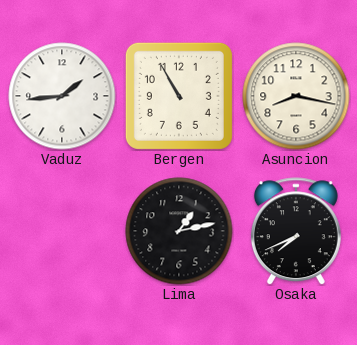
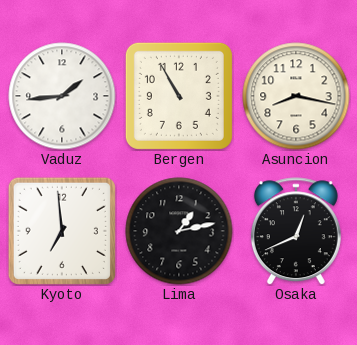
Kyoto: none -> 6:59
Osaka: 7:41 -> 12:41
